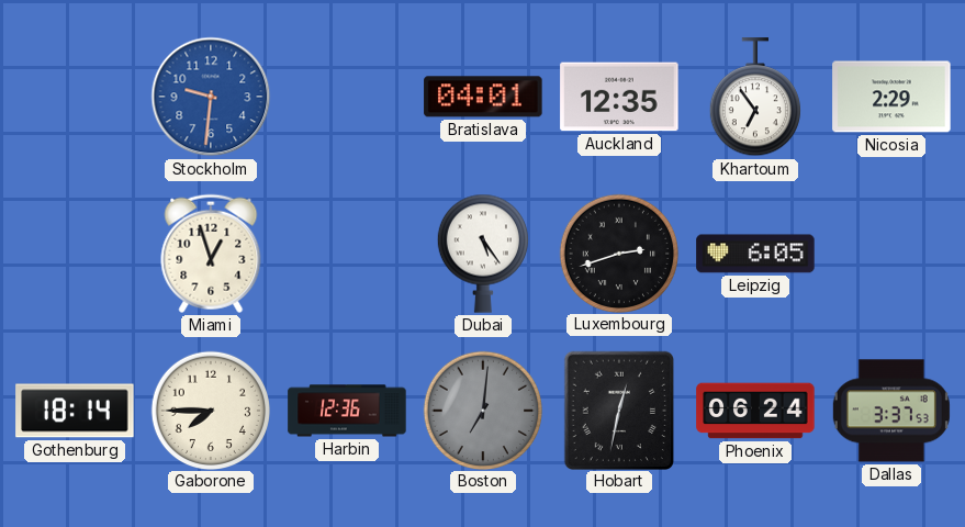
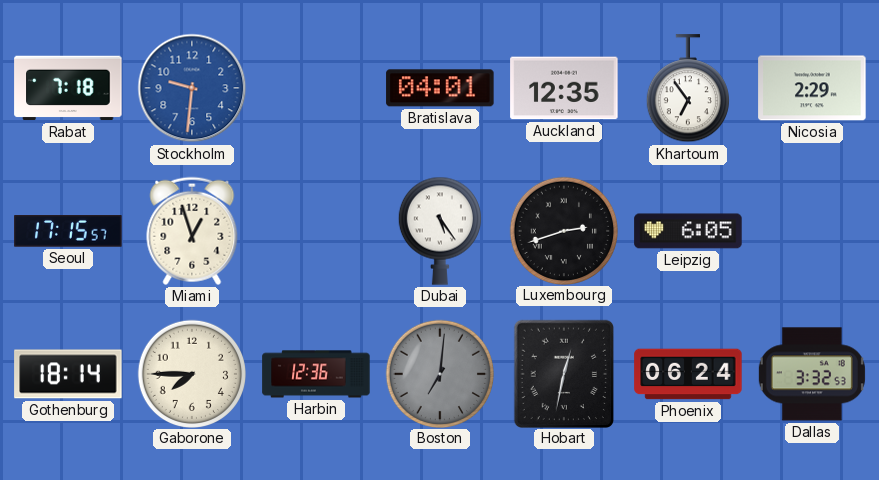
Rabat: none -> 7:18
Seoul: none -> 17:15
Dallas: 3:37 -> 3:32
